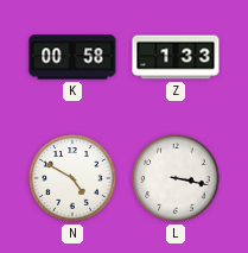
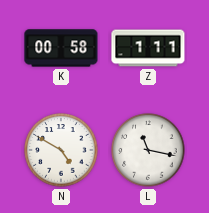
Z: 1:33 -> 1:11
L: 3:17 -> 11:17
